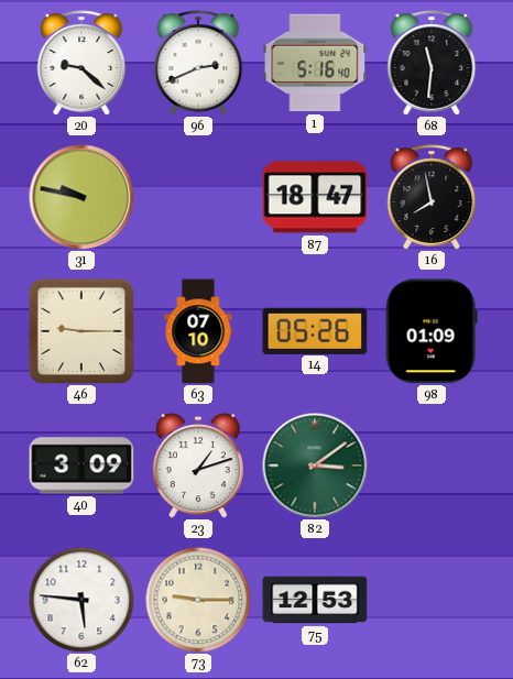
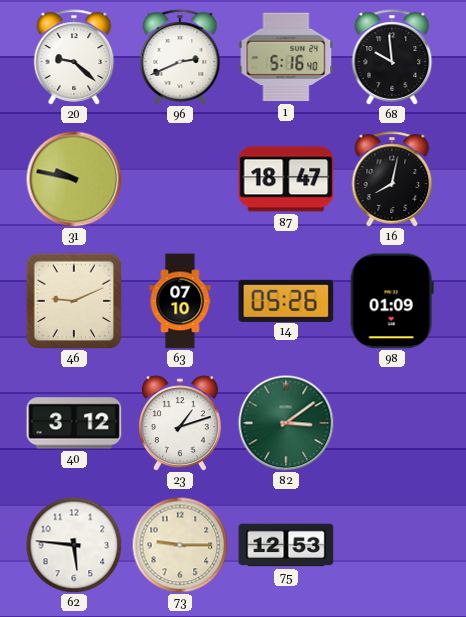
68: 11:31 -> 9:59
16: 7:58 -> 8:02
46: 9:15 -> 9:11
40: 3:09 -> 3:12
